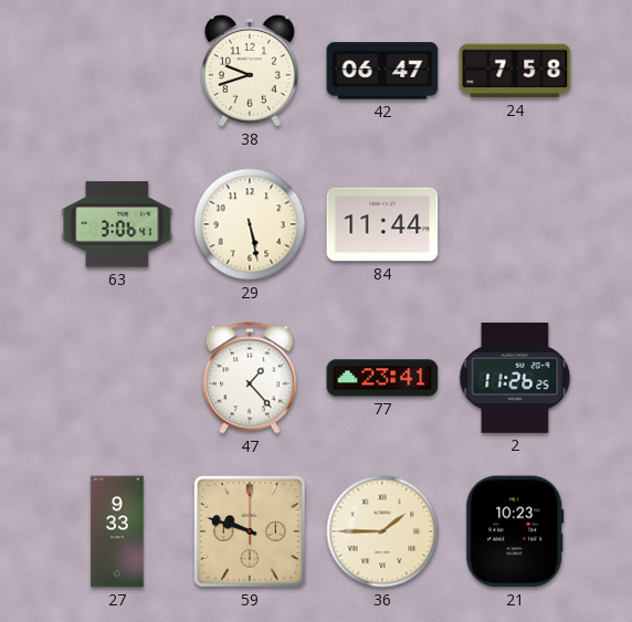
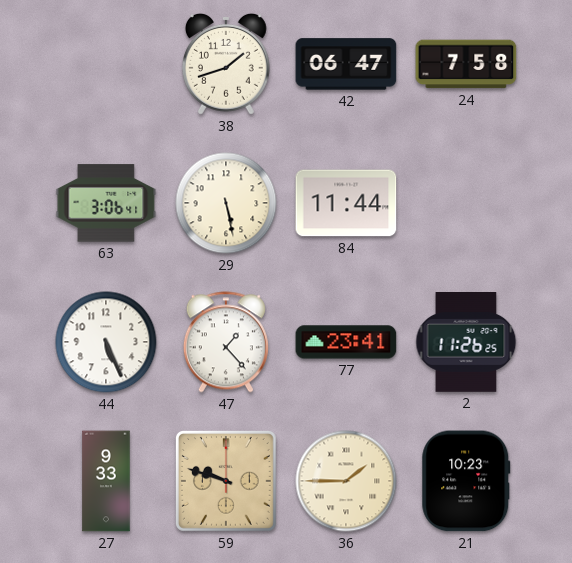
38: 9:42 -> 1:42
44: none -> 5:26
